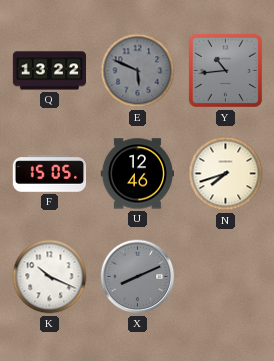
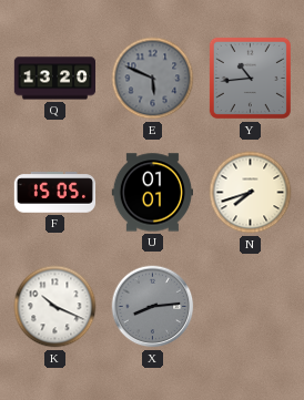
Q: 13:22 -> 13:20
U: 12:46 -> 01:01
X: 8:11 -> 8:14
